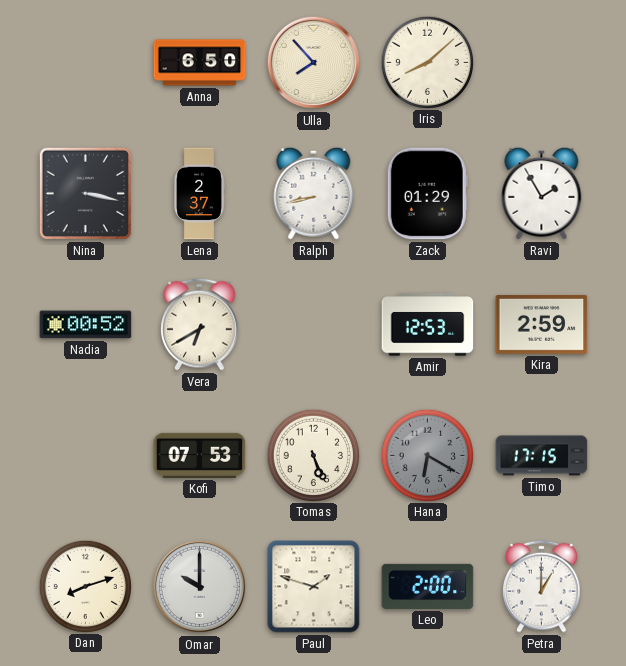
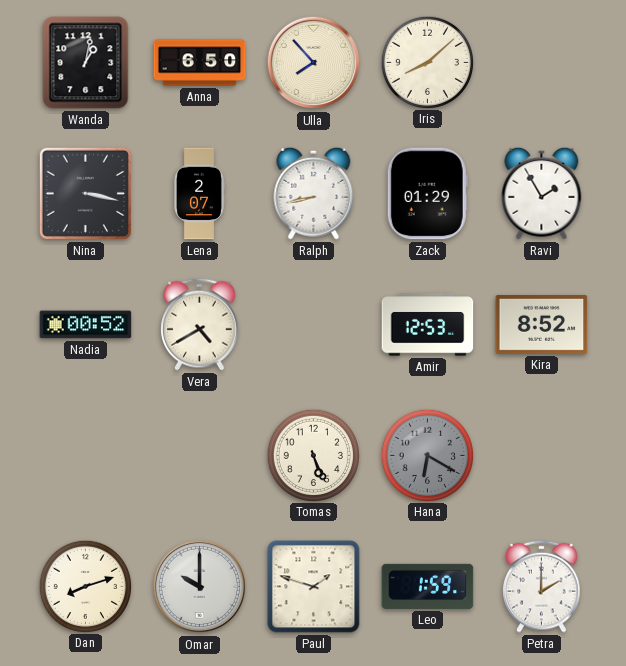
Wanda: none -> 1:02
Lena: 2:37 -> 2:07
Vera: 6:40 -> 4:40
Kira: 2:59 -> 8:52
Kofi: 07:53 -> none
Timo: 17:15 -> none
Leo: 2:00 -> 1:59
Petra: 1:00 -> 2:00
